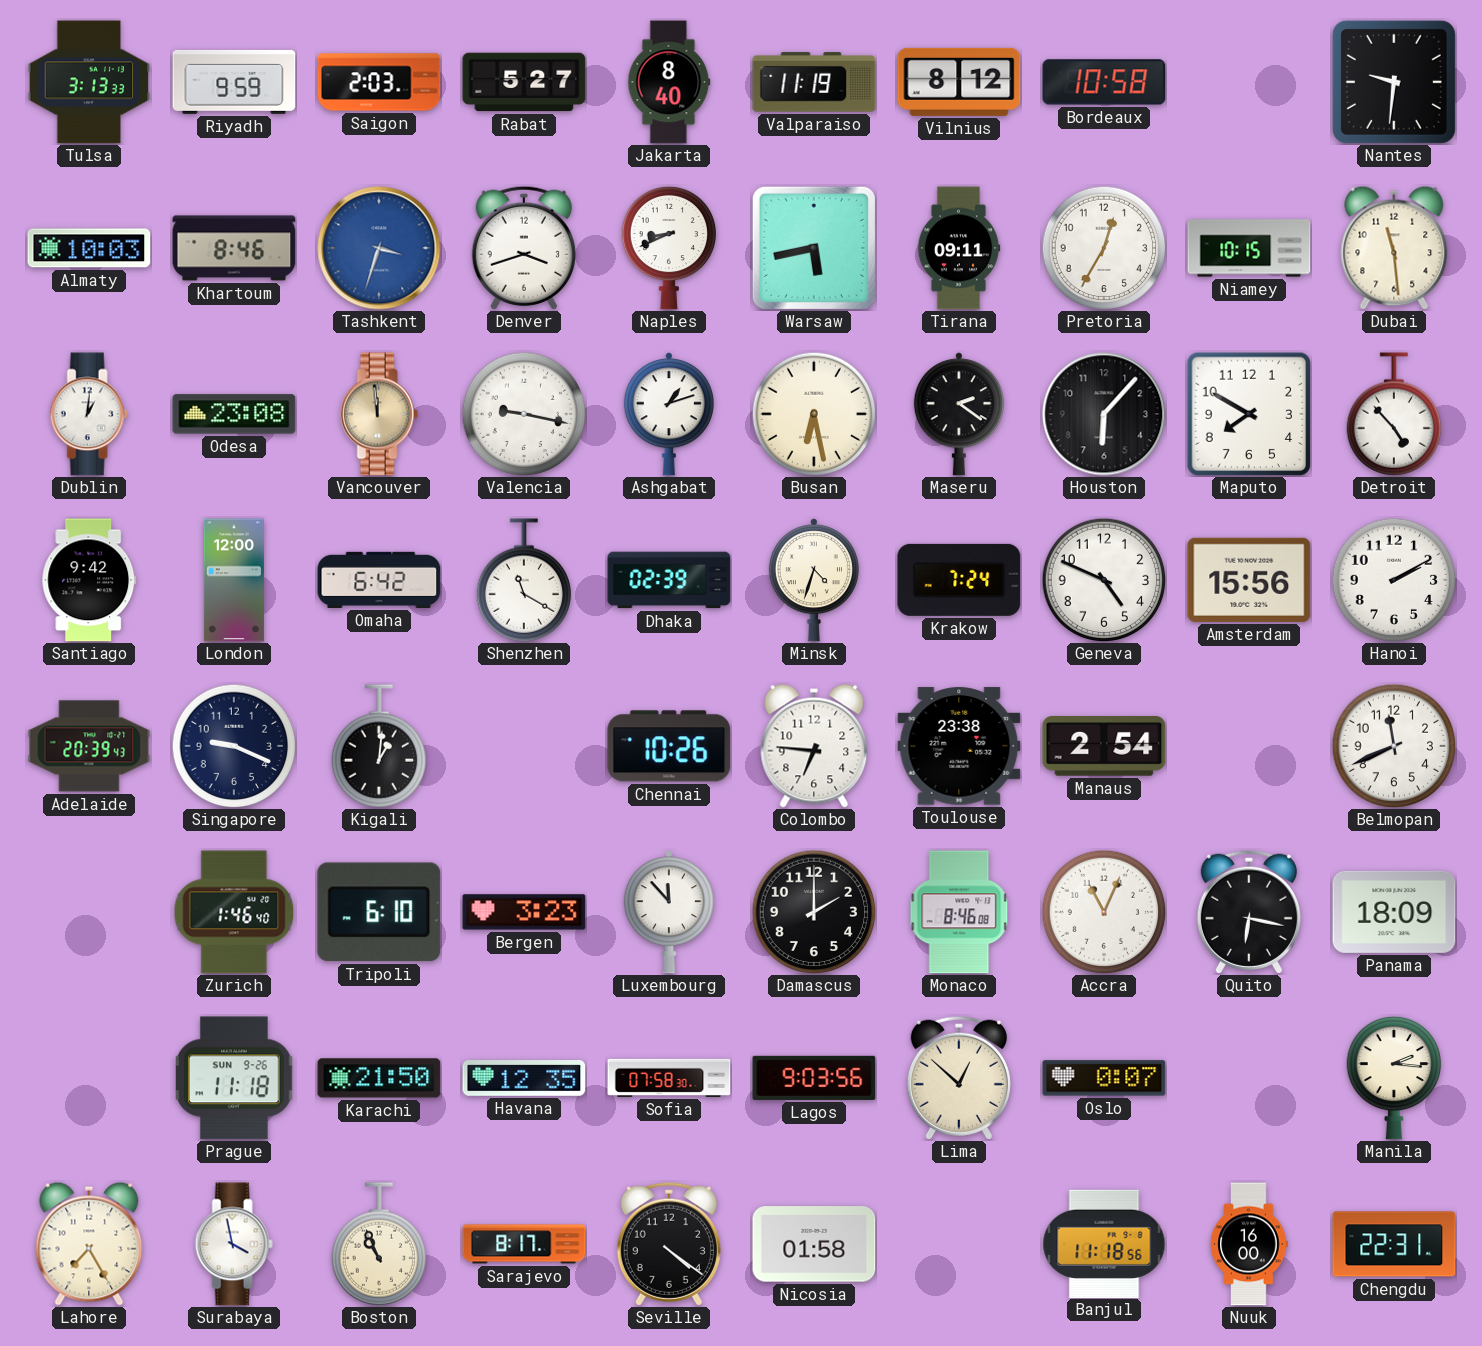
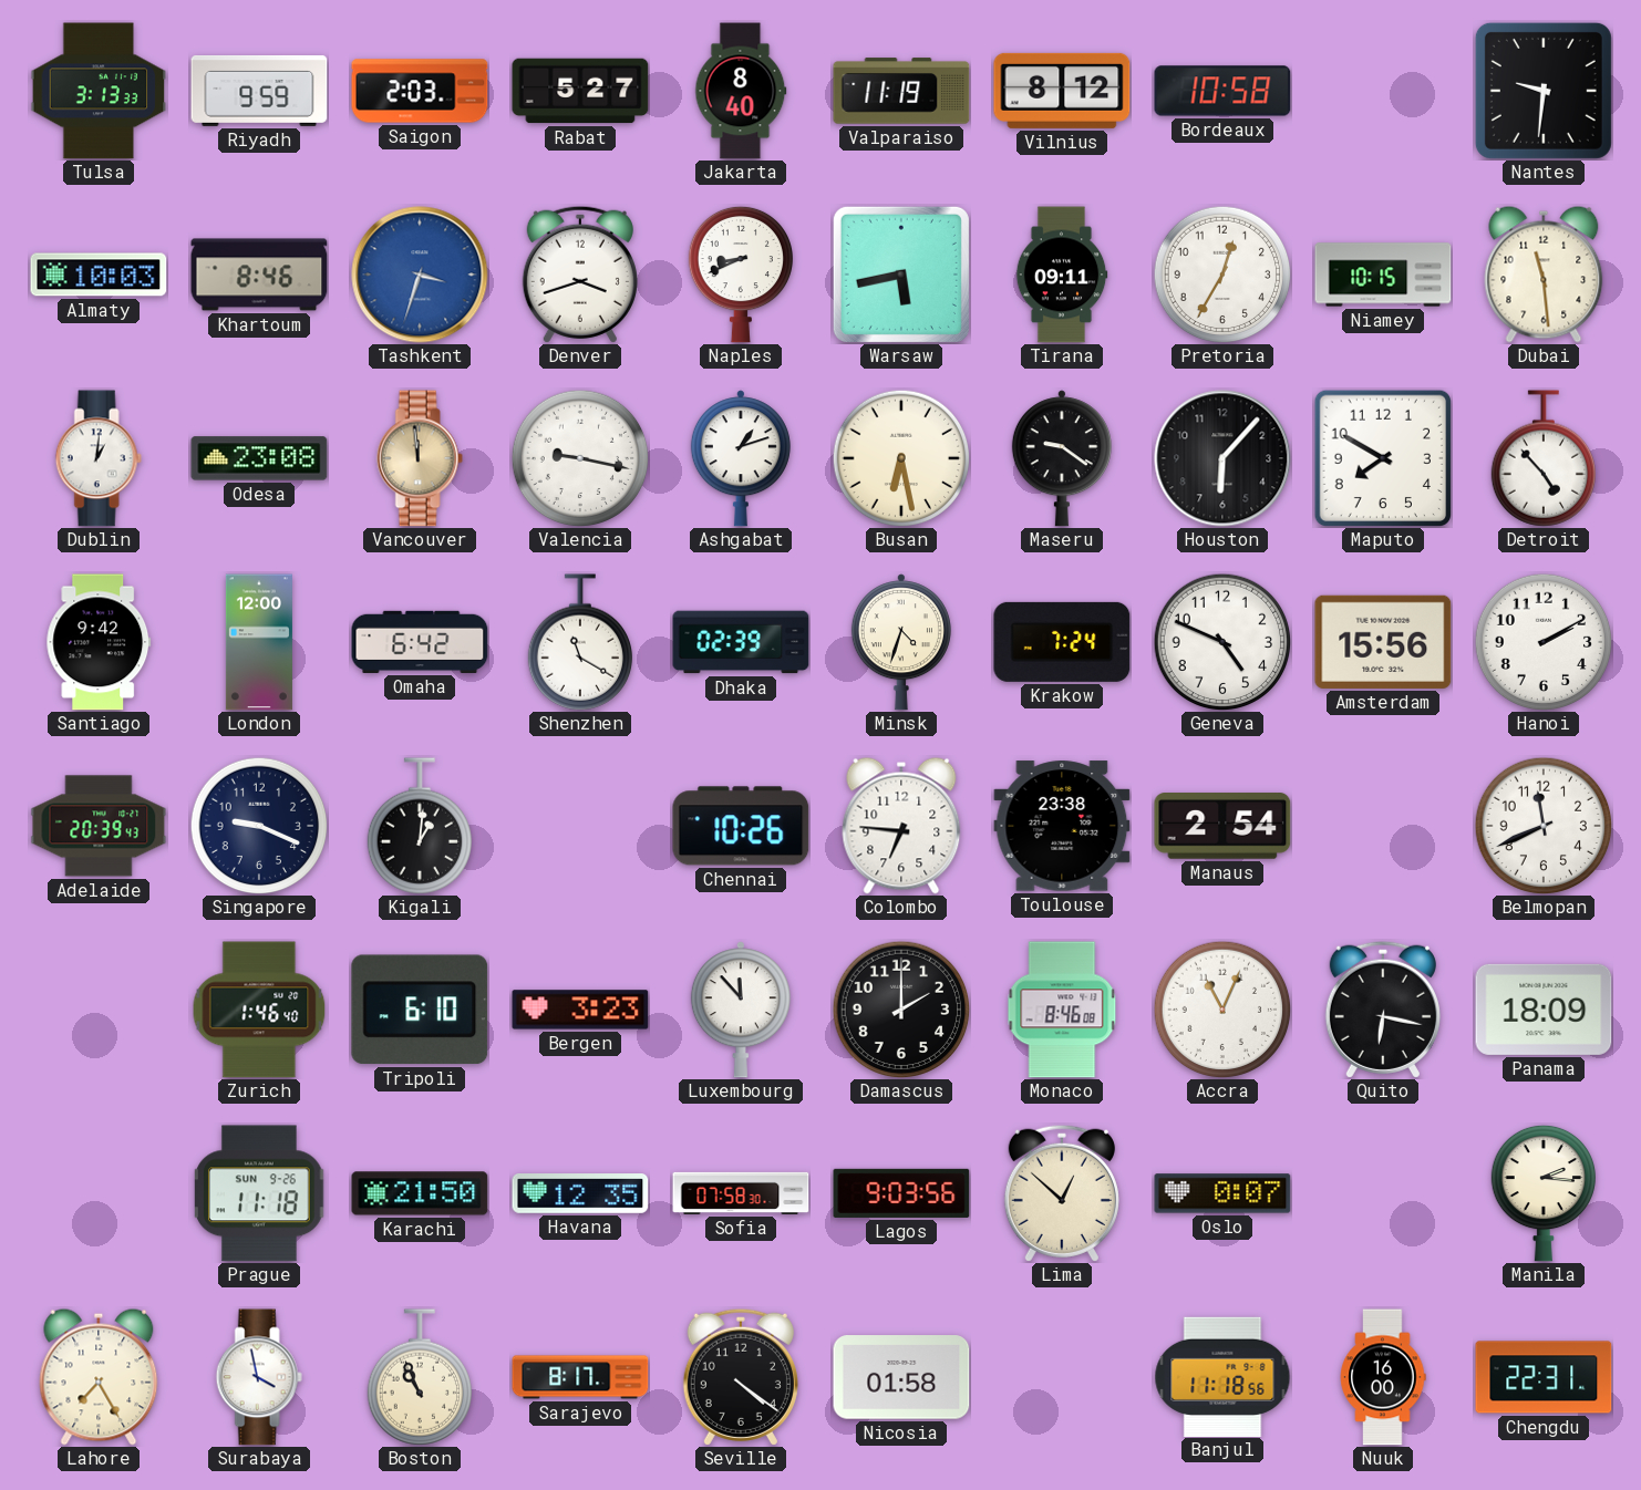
Maseru: 2:21 -> 9:21
